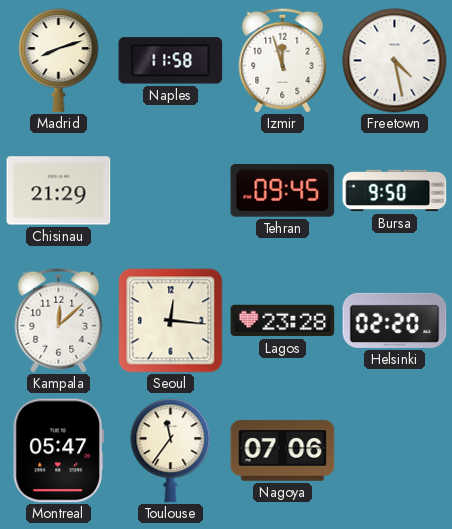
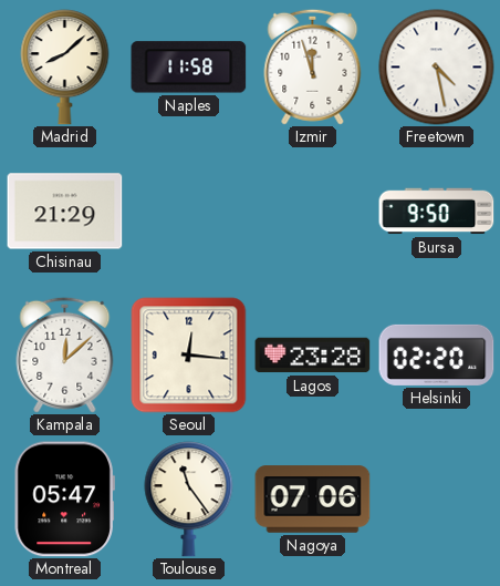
Madrid: 8:12 -> 8:08
Tehran: 09:45 -> none
Toulouse: 11:36 -> 11:24
